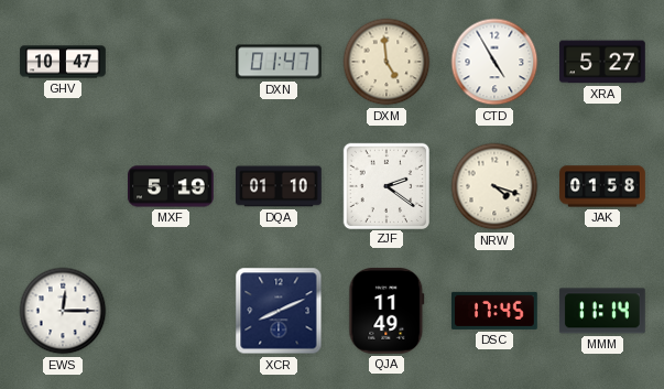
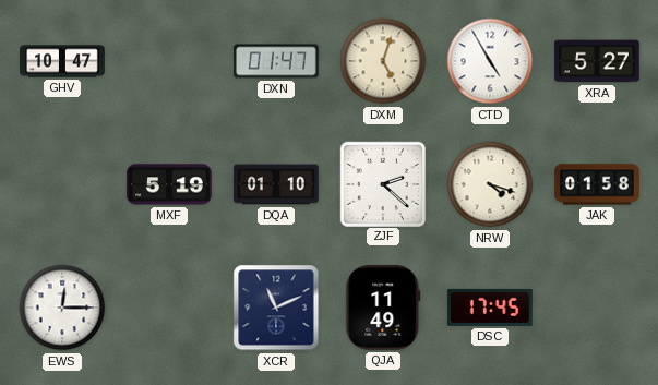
DXM: 4:59 -> 5:03
ZJF: 2:21 -> 2:22
XCR: 8:11 -> 11:11
MMM: 11:14 -> none
